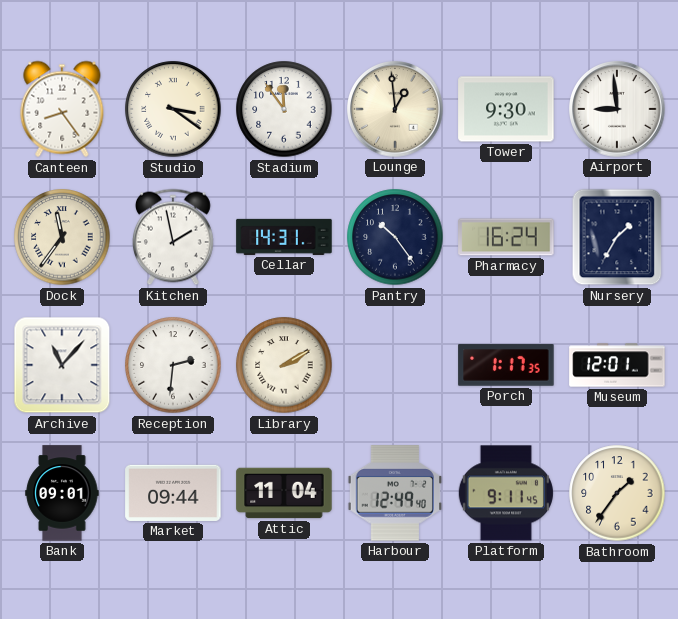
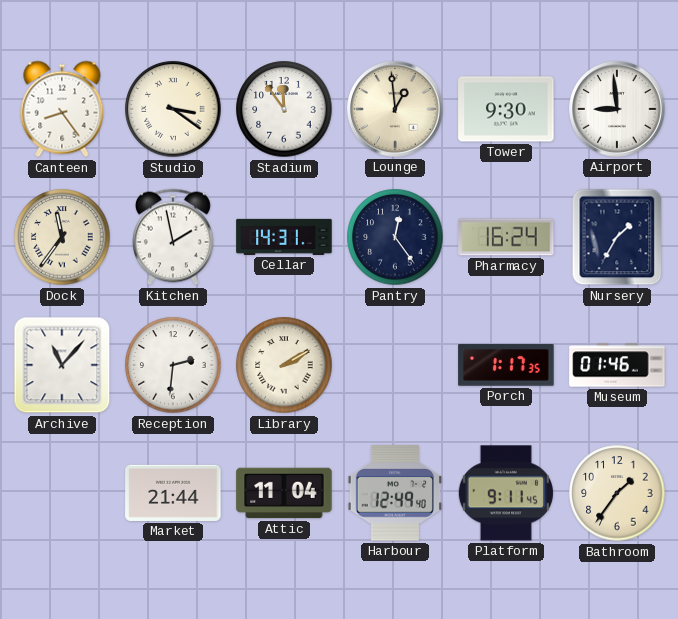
Pantry: 10:24 -> 12:24
Museum: 12:01 -> 01:46
Bank: 09:01 -> none
Market: 09:44 -> 21:44
